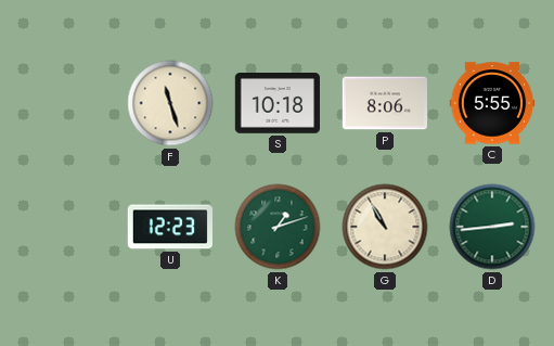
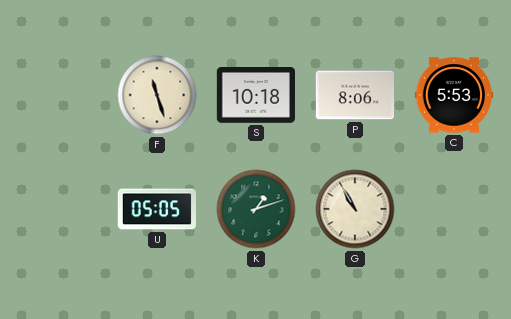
C: 5:55 -> 5:53
U: 12:23 -> 05:05
D: 2:44 -> none
